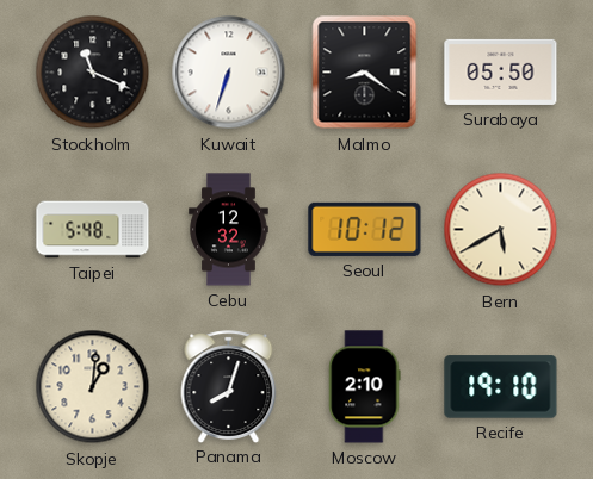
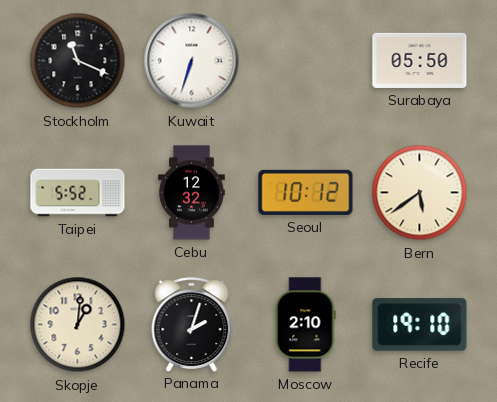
Malmo: 8:21 -> none
Taipei: 5:48 -> 5:52
Bern: 5:40 -> 5:39
Panama: 8:03 -> 2:03
